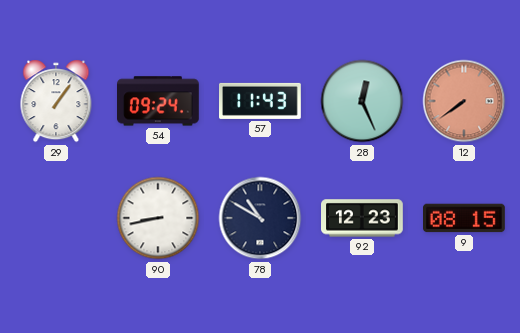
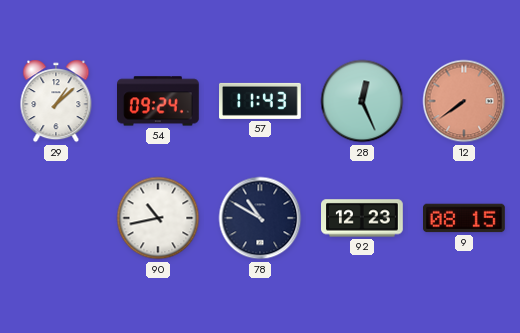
29: 1:06 -> 1:08
90: 8:43 -> 10:43
